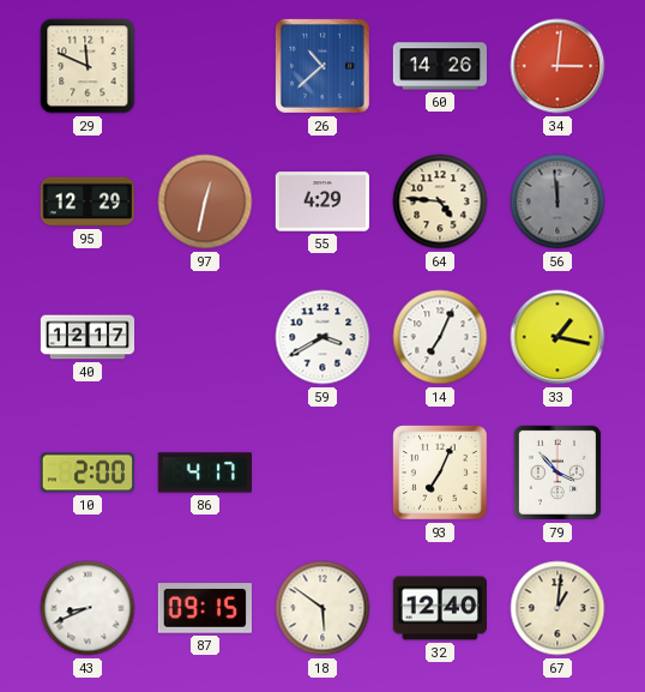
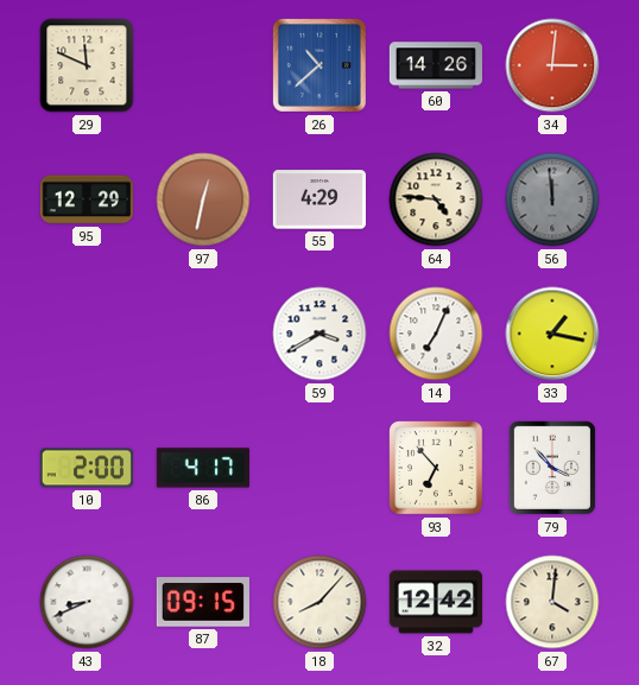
40: 12:17 -> none
93: 7:04 -> 6:53
18: 5:51 -> 8:07
32: 12:40 -> 12:42
67: 1:01 -> 4:01
